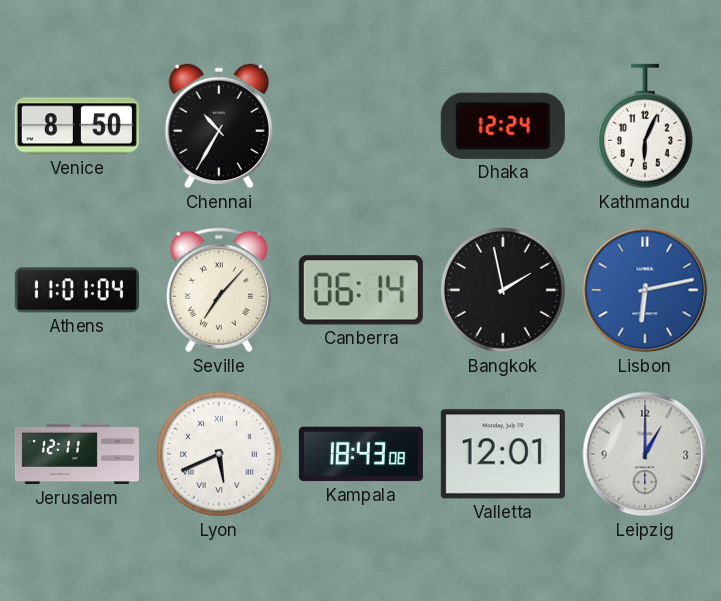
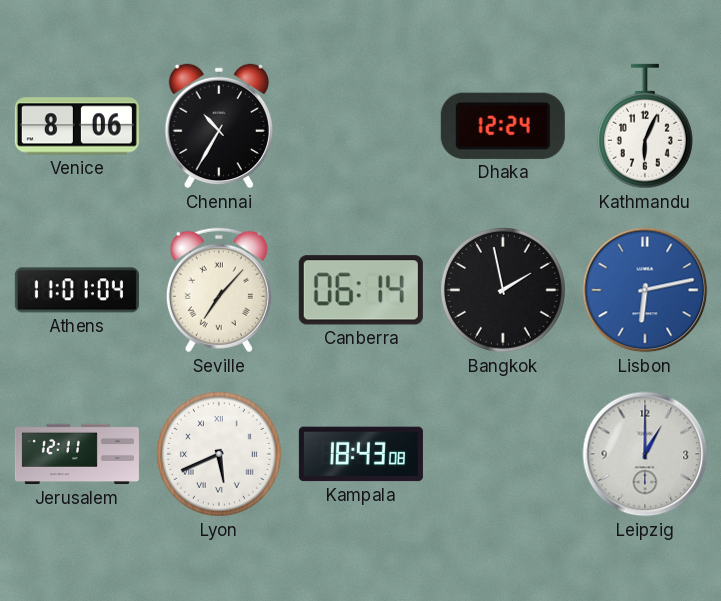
Venice: 8:50 -> 8:06
Valletta: 12:01 -> none
